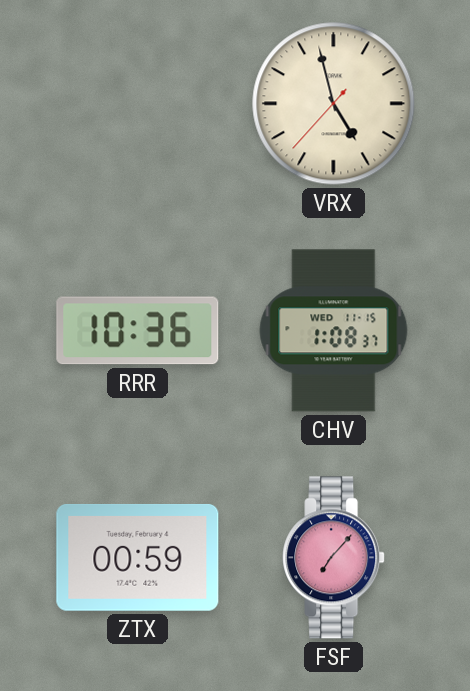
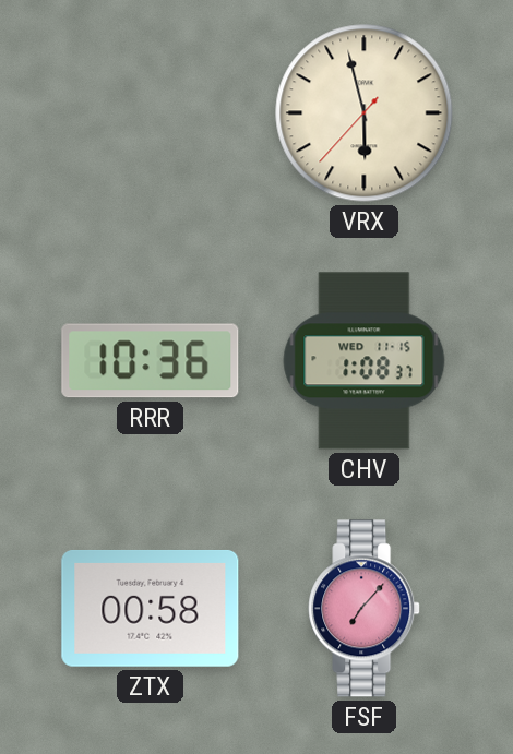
VRX: 4:57 -> 5:57
ZTX: 00:59 -> 00:58
